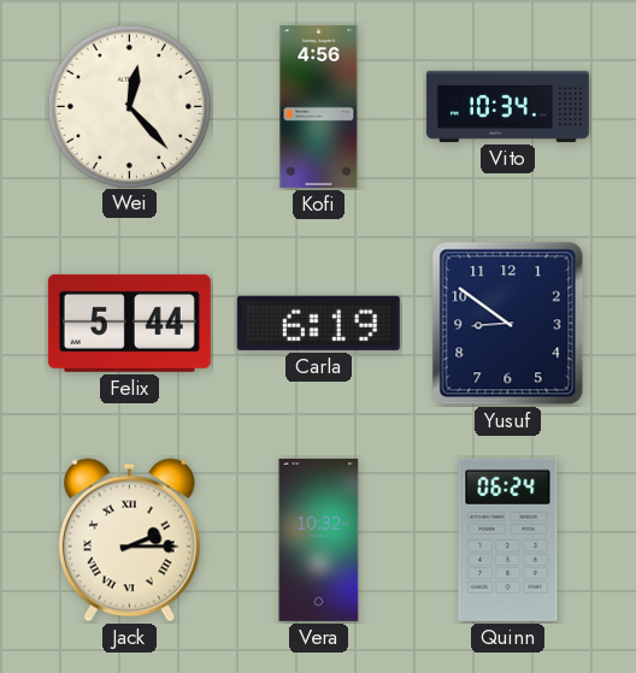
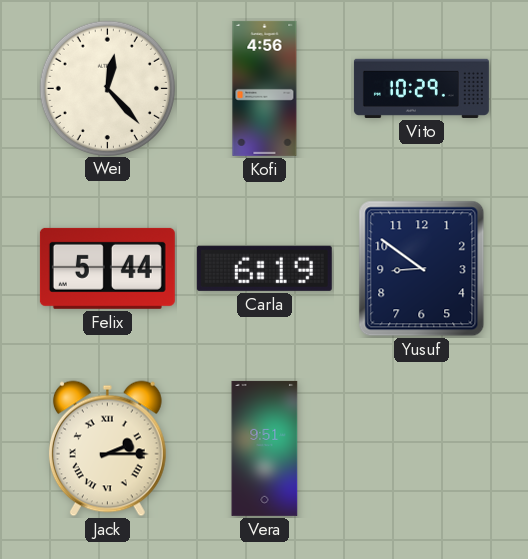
Vito: 10:34 -> 10:29
Vera: 10:32 -> 9:51
Quinn: 06:24 -> none
